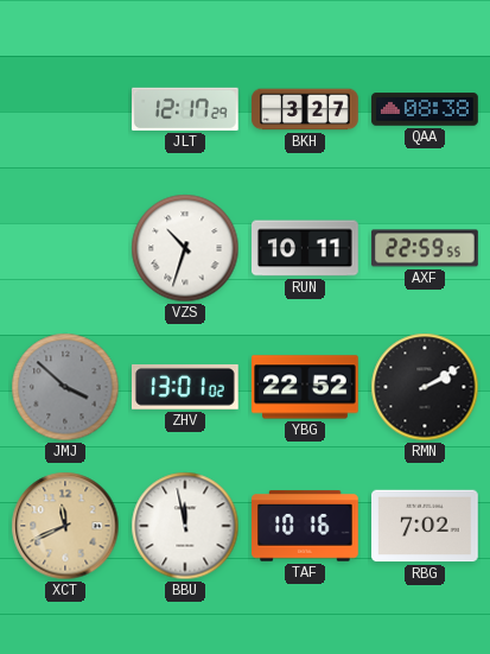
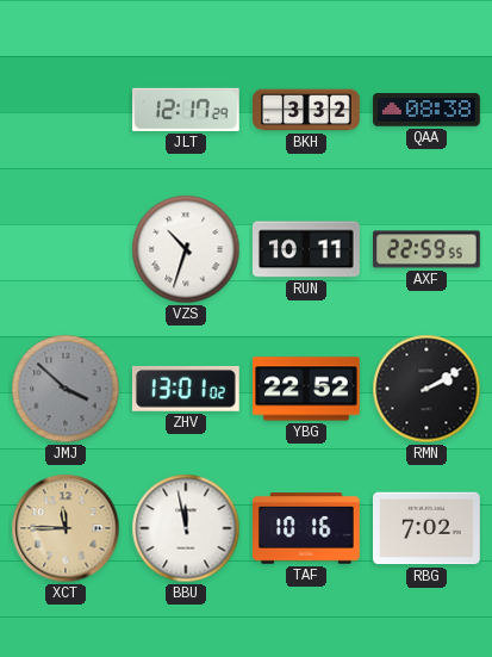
BKH: 3:27 -> 3:32
XCT: 11:41 -> 11:45
